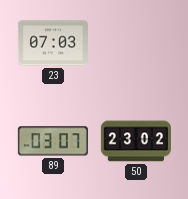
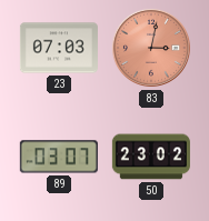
83: none -> 3:02
